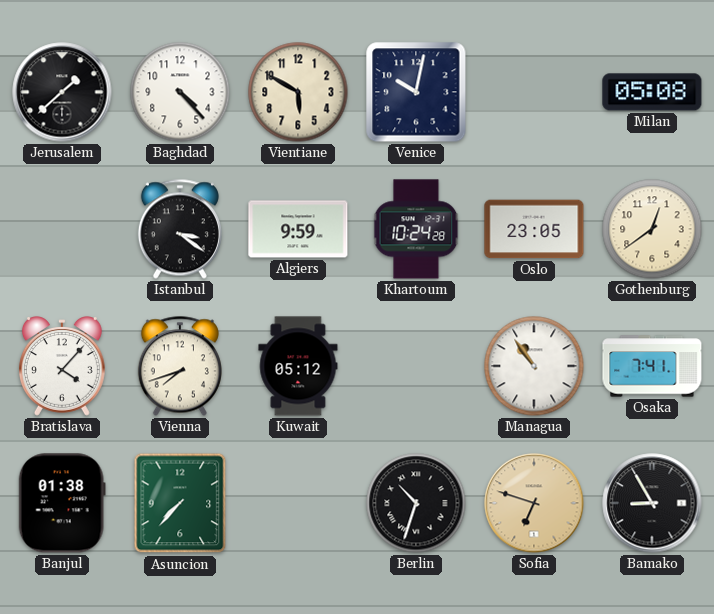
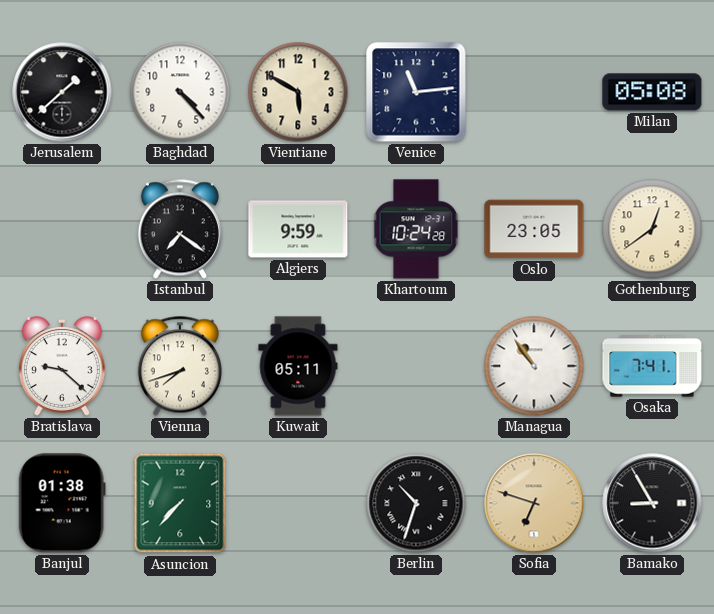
Venice: 10:02 -> 11:14
Istanbul: 3:21 -> 7:21
Bratislava: 4:07 -> 9:22
Kuwait: 05:12 -> 05:11
